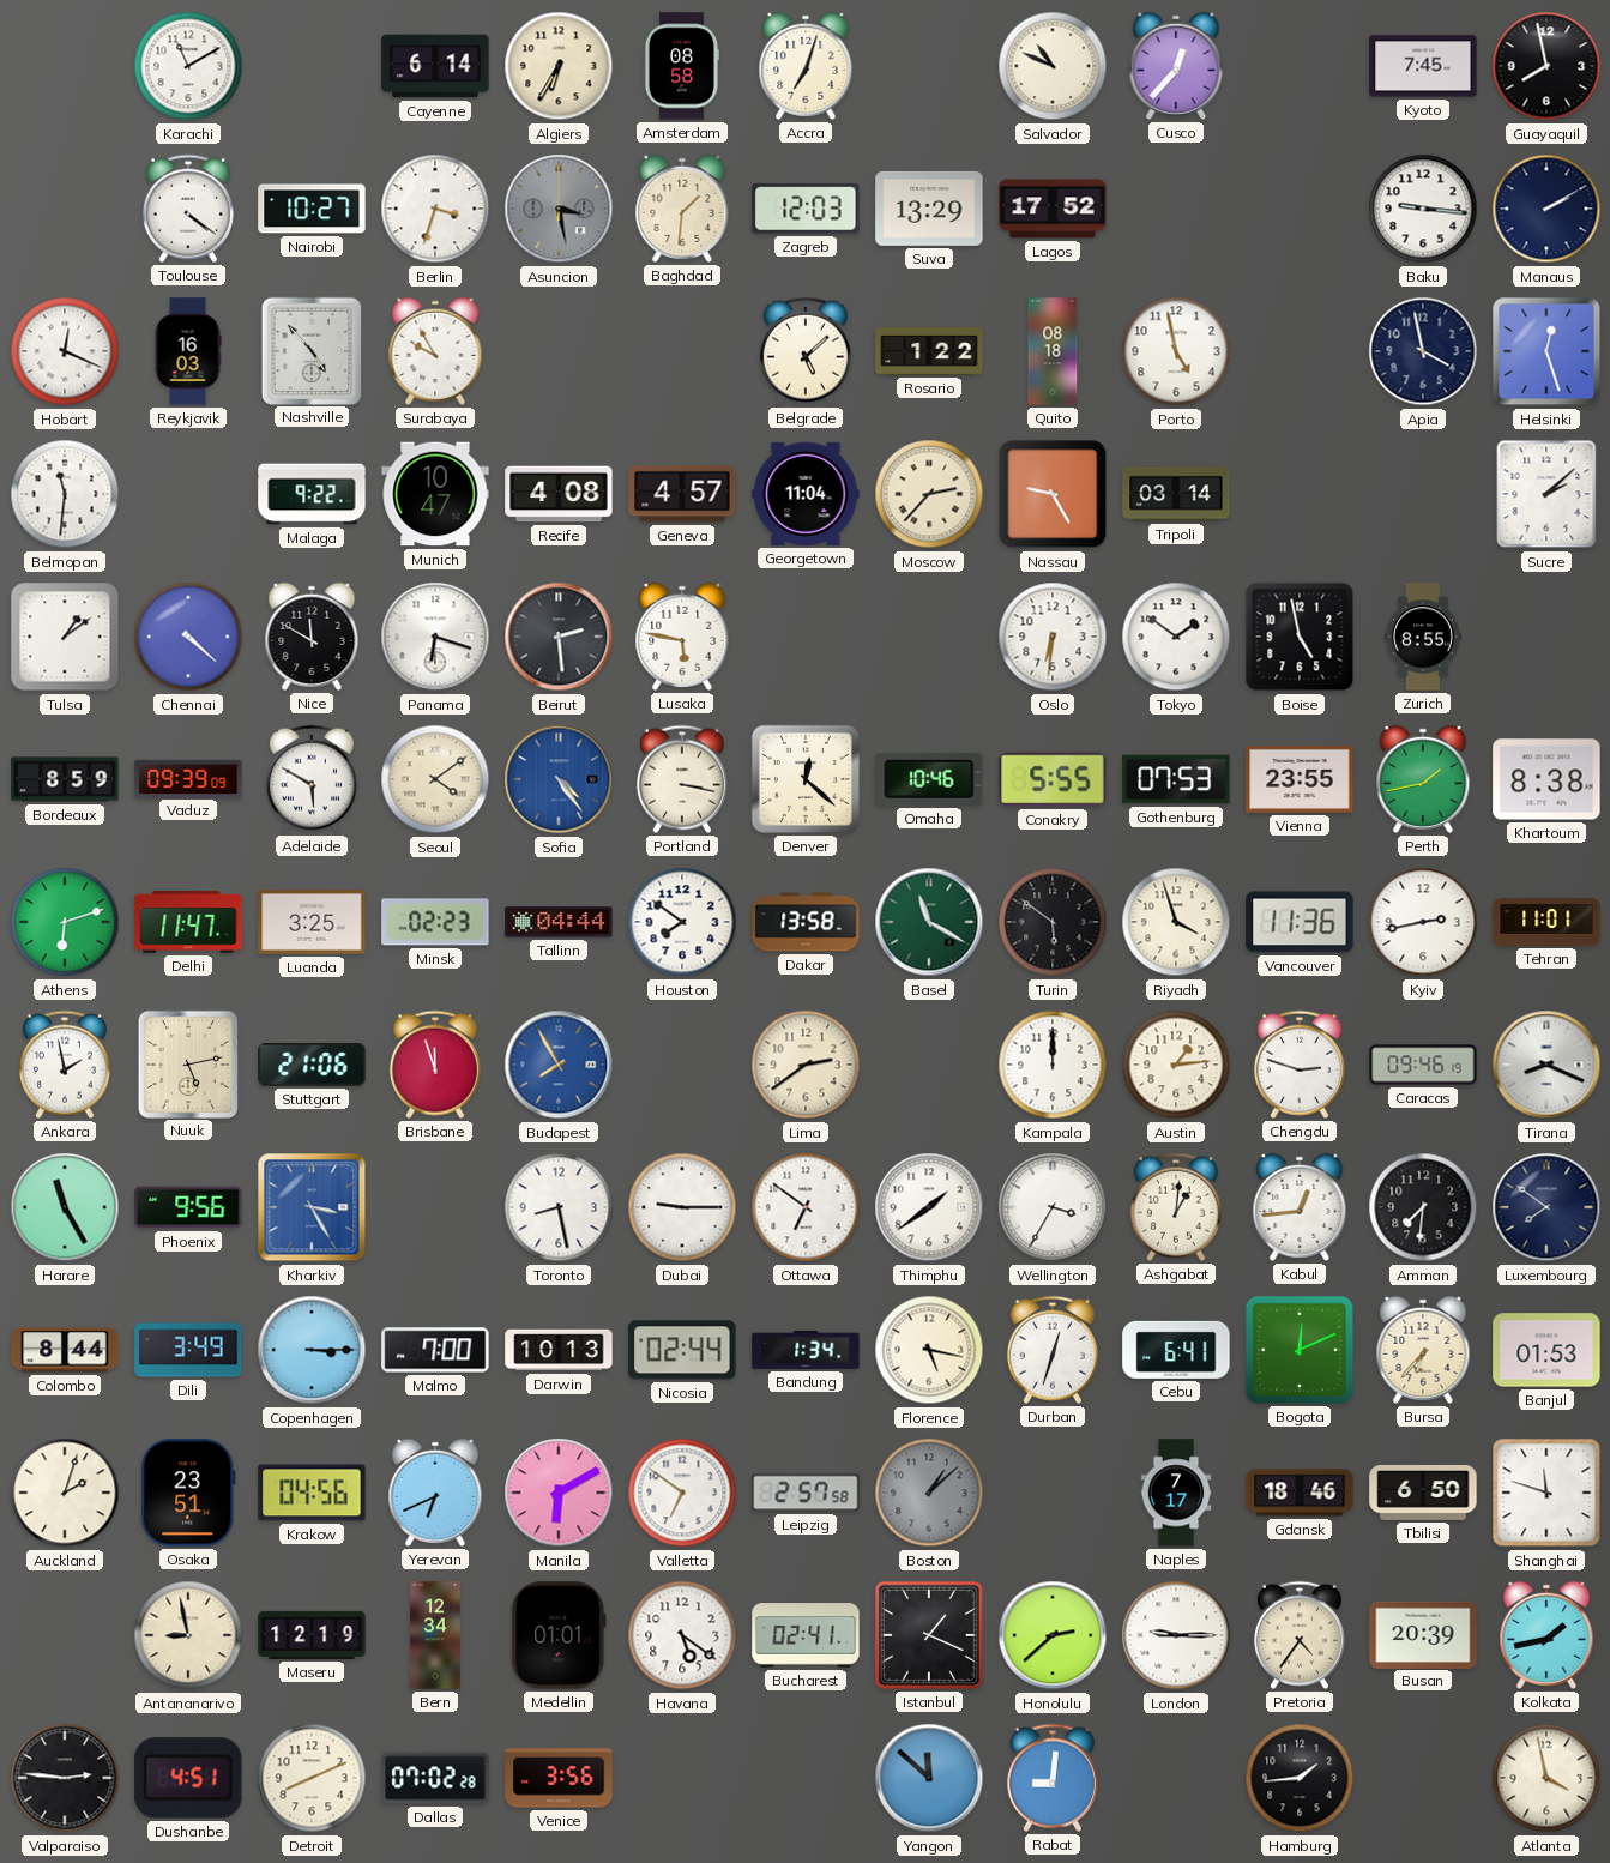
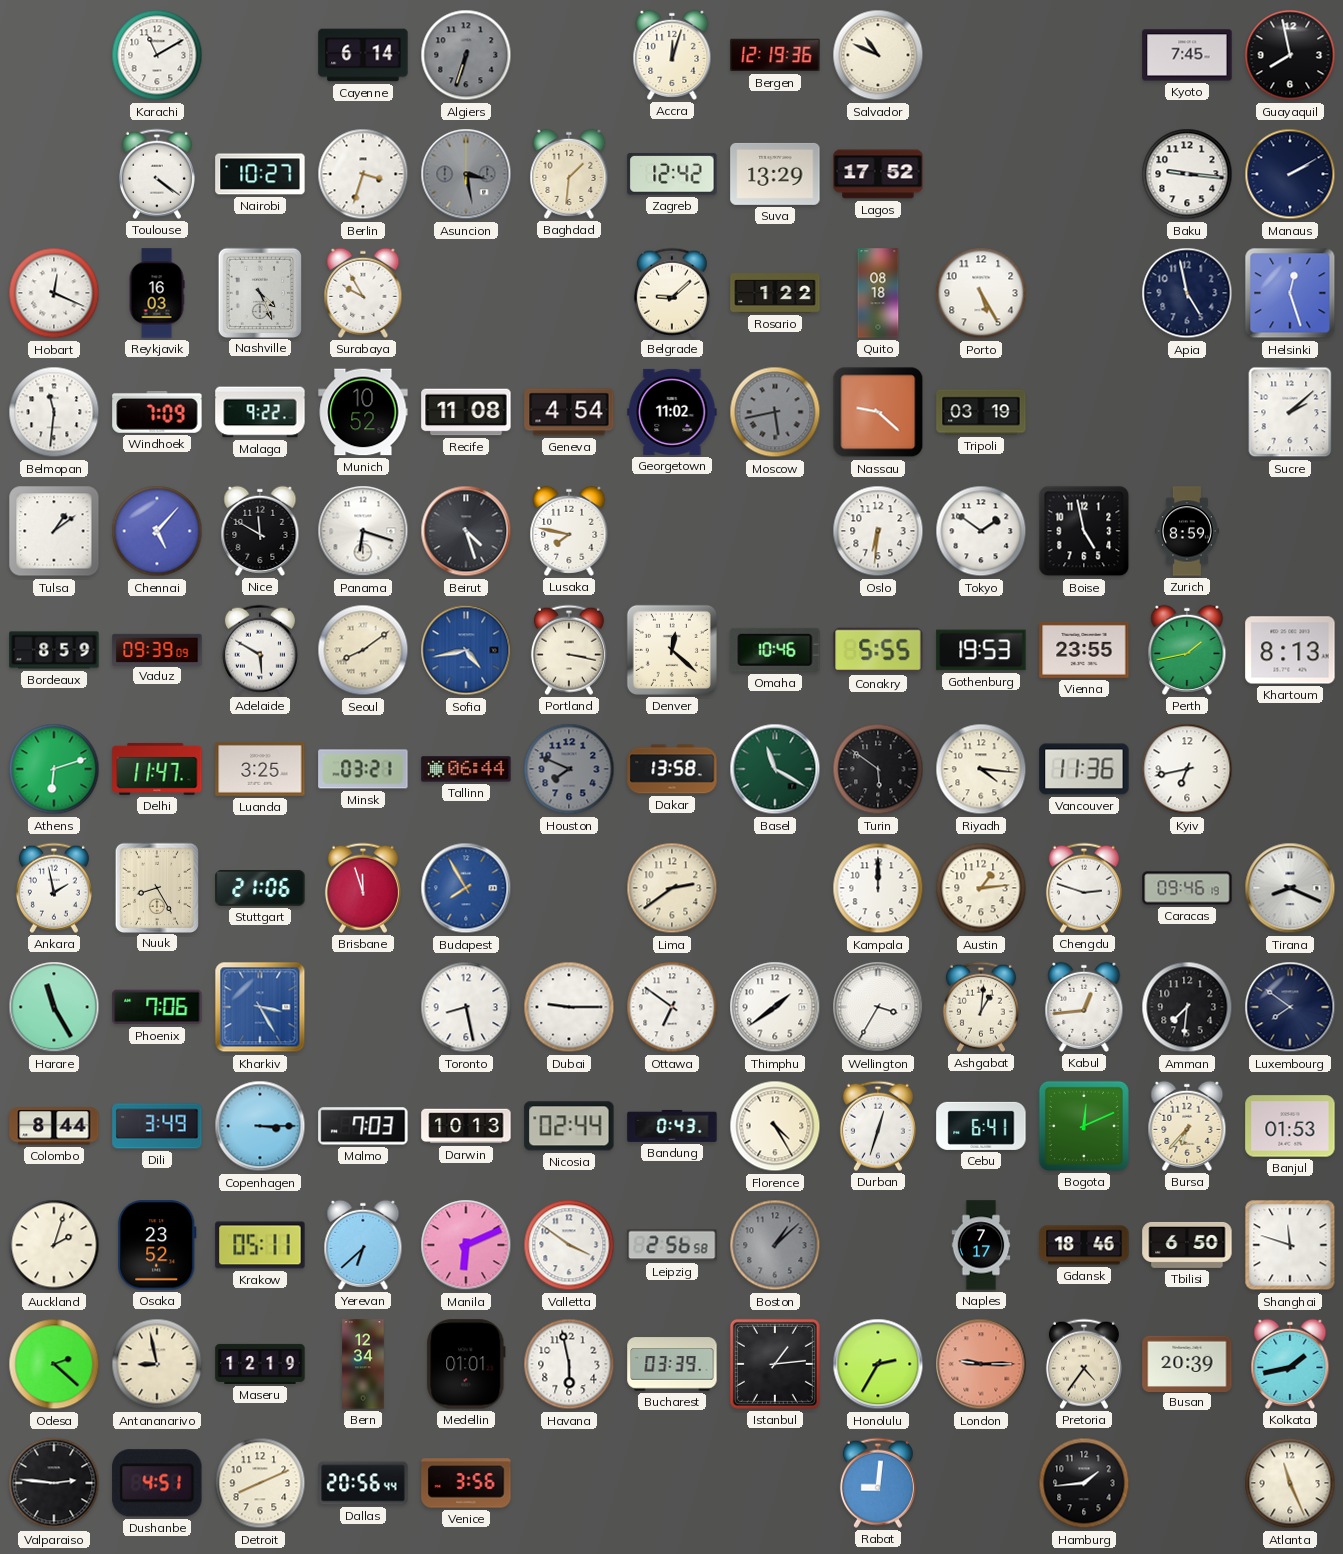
Algiers: 6:35 -> 6:33
Algiers dial: cream -> grey
Amsterdam: 08:58 -> none
Accra: 7:03 -> 12:03
Bergen: none -> 12:19
Cusco: 12:37 -> none
Zagreb: 12:03 -> 12:42
Nashville: 4:53 -> 4:26
Belgrade: 5:08 -> 9:08
Porto: 4:58 -> 5:25
Apia: 3:58 -> 4:58
Windhoek: none -> 7:09
Munich: 10:47 -> 10:52
Recife: 4:08 -> 11:08
Geneva: 4:57 -> 4:54
Georgetown: 11:04 -> 11:02
Moscow: 2:37 -> 5:43
Moscow dial: cream -> grey
Nassau: 9:25 -> 9:22
Tripoli: 03:14 -> 03:19
Chennai: 4:22 -> 5:07
Beirut: 2:29 -> 4:27
Lusaka: 5:47 -> 7:47
Zurich: 8:55 -> 8:59
Seoul: 4:09 -> 8:09
Sofia: 4:24 -> 4:43
Gothenburg: 07:53 -> 19:53
Khartoum: 8:38 -> 8:13
Minsk: 02:23 -> 03:21
Tallinn: 04:44 -> 06:44
Houston: 7:51 -> 7:49
Houston dial: white -> grey
Riyadh: 3:57 -> 4:16
Kyiv: 2:43 -> 6:43
Tehran: 11:01 -> none
Nuuk: 5:13 -> 8:25
Phoenix: 9:56 -> 7:06
Malmo: 7:00 -> 7:03
Bandung: 1:34 -> 0:43
Florence: 5:17 -> 4:25
Osaka: 23:51 -> 23:52
Krakow: 04:56 -> 05:11
Yerevan: 6:41 -> 6:38
Manila: 6:10 -> 6:11
Valletta: 6:51 -> 3:51
Leipzig: 2:57 -> 2:56
Odesa: none -> 2:22
Havana: 5:21 -> 5:58
Bucharest: 02:41 -> 03:39
Istanbul: 1:19 -> 1:14
Honolulu: 2:38 -> 2:35
London dial: white -> salmon
Dallas: 07:02 -> 20:56
Yangon: 11:52 -> none
Atlanta: 3:58 -> 11:26
